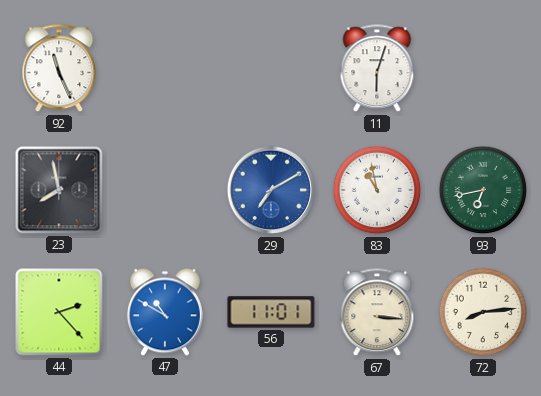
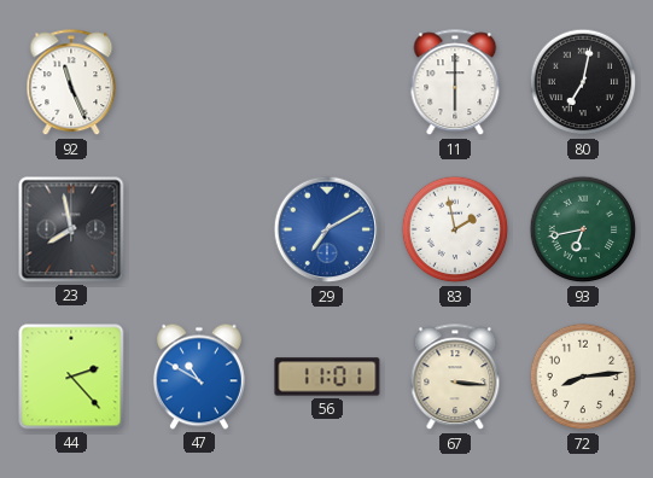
11: 6:03 -> 6:00
80: none -> 7:02
83: 10:58 -> 1:58
